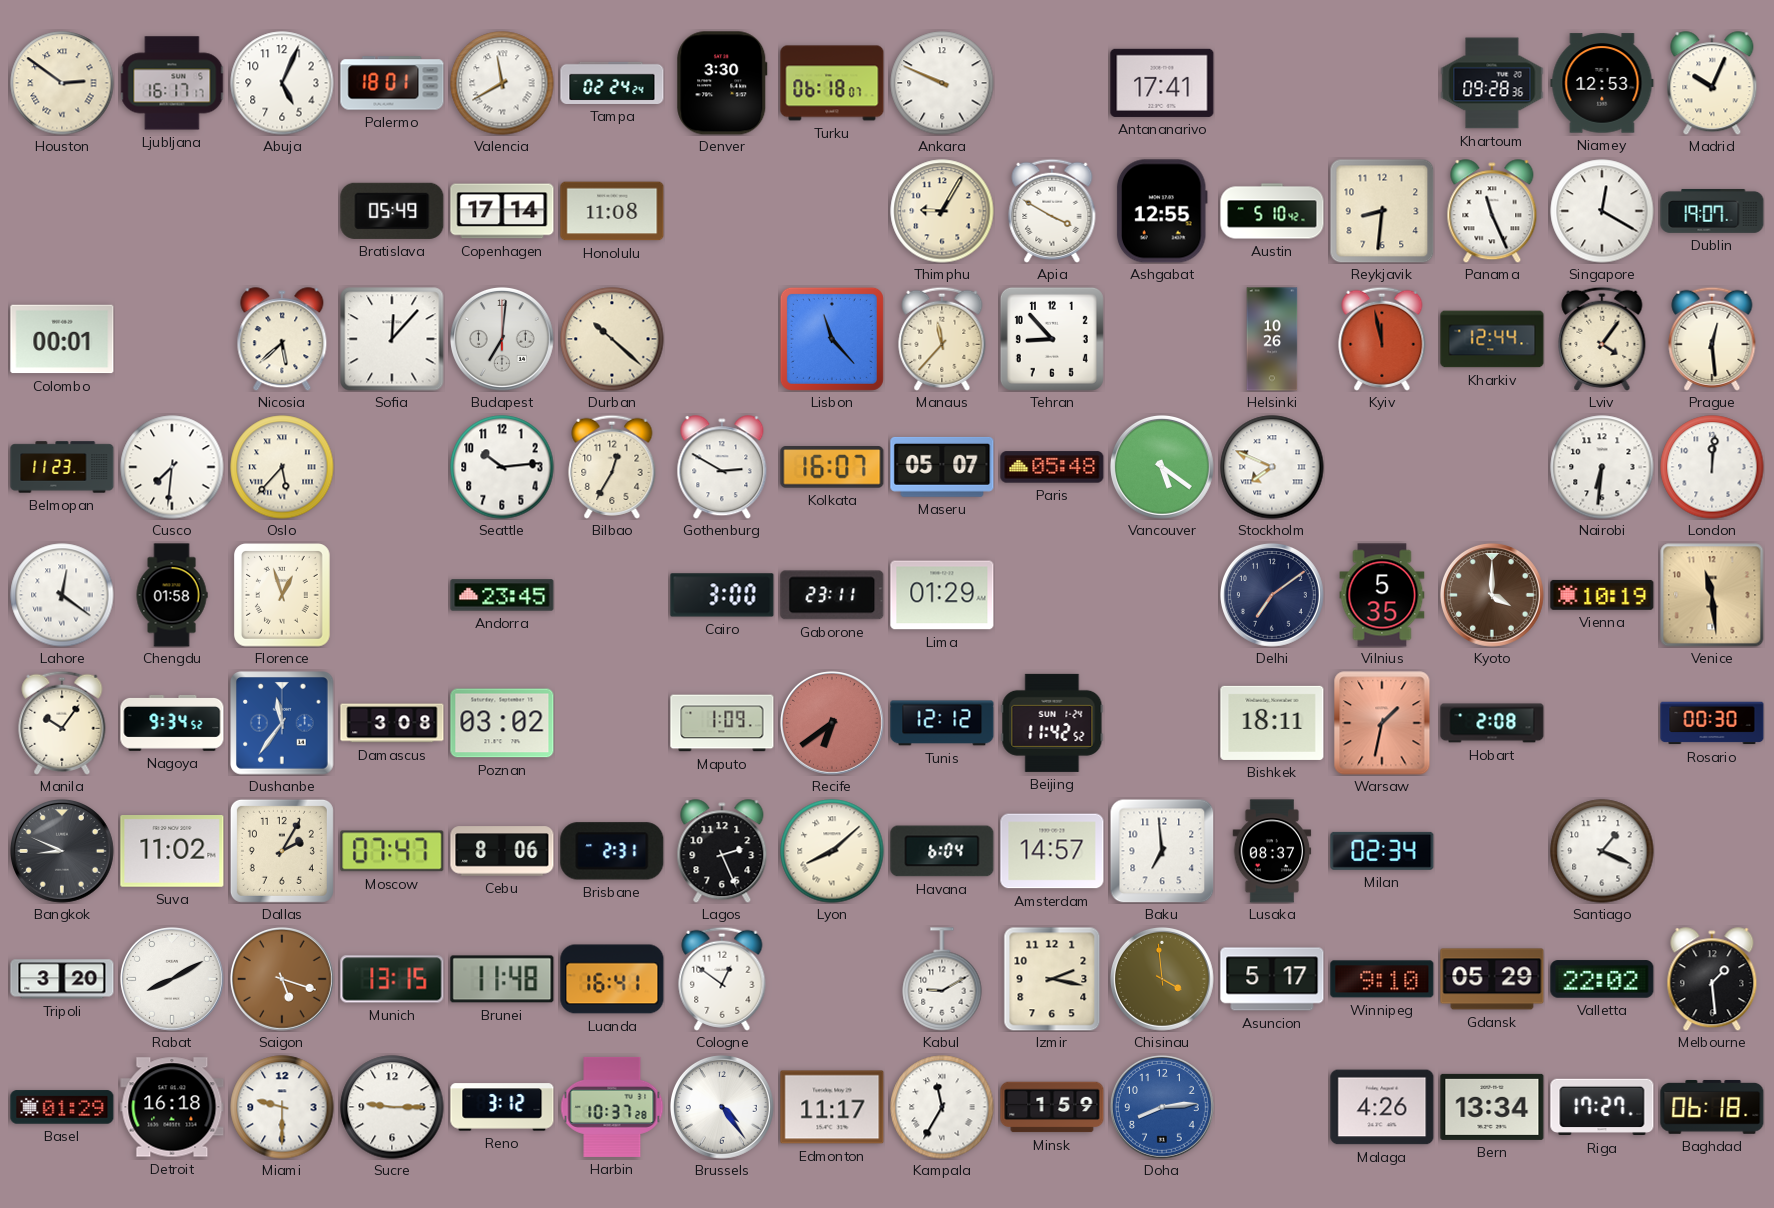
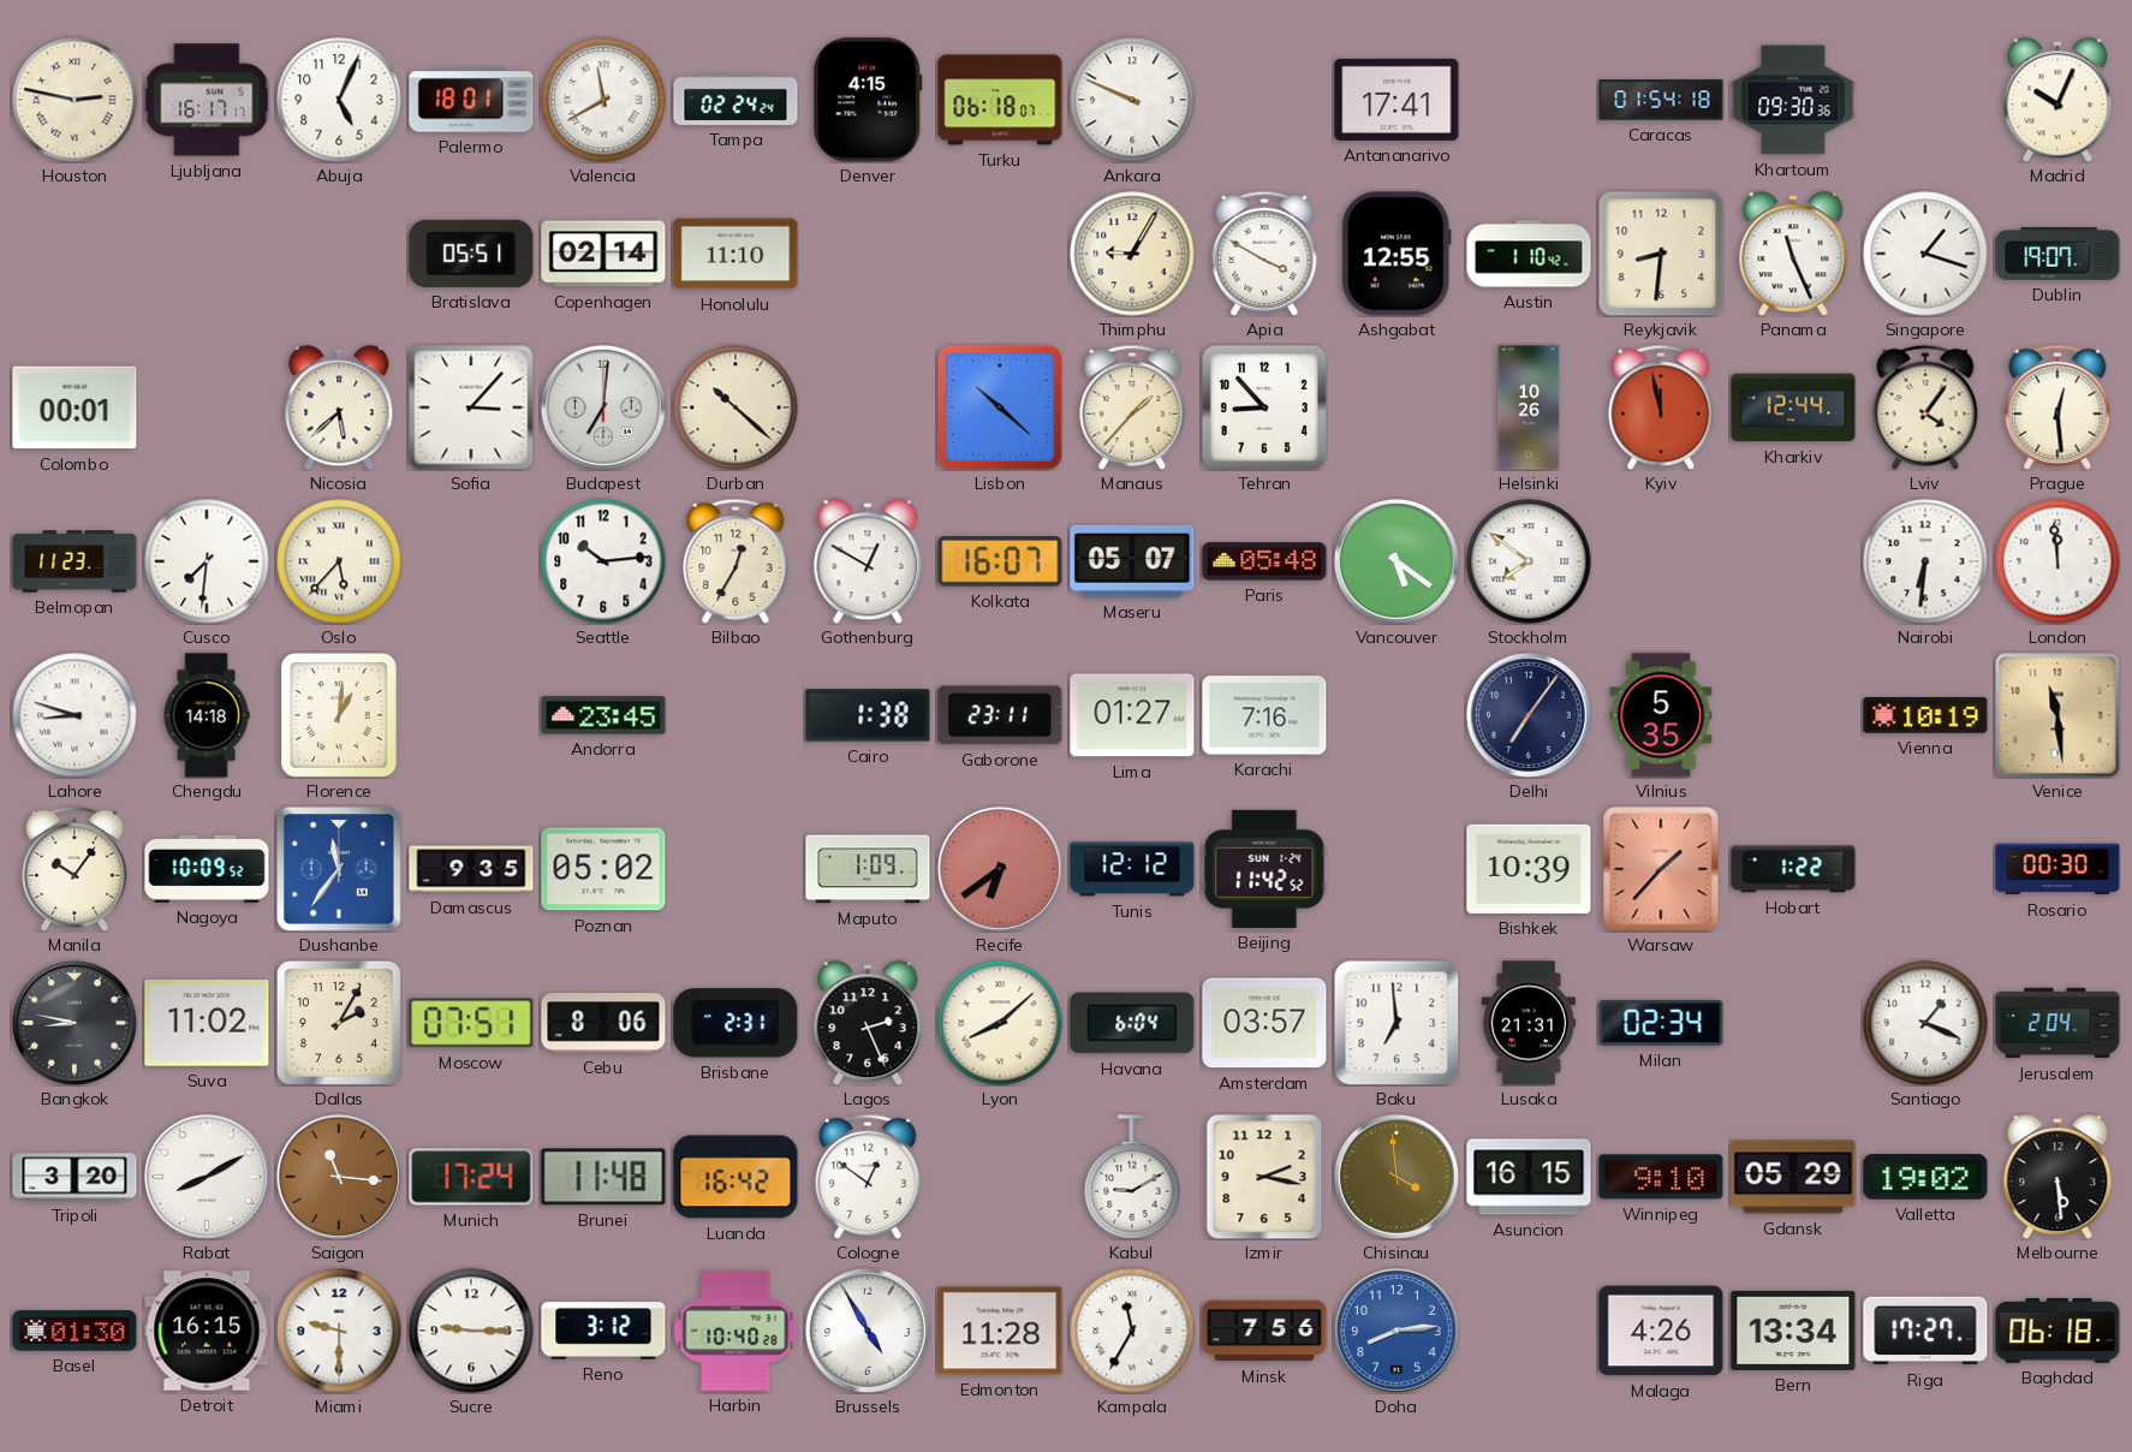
Houston: 2:51 -> 2:47
Denver: 3:30 -> 4:15
Caracas: none -> 01:54
Khartoum: 09:28 -> 09:30
Niamey: 12:53 -> none
Bratislava: 05:49 -> 05:51
Copenhagen: 17:14 -> 02:14
Honolulu: 11:08 -> 11:10
Austin: 5:10 -> 1:10
Singapore: 12:20 -> 1:18
Sofia: 12:07 -> 3:07
Lisbon: 11:23 -> 10:22
Manaus: 11:37 -> 1:37
Gothenburg: 2:50 -> 12:50
Stockholm: 7:49 -> 7:51
London: 12:01 -> 11:59
Lahore: 12:21 -> 8:48
Chengdu: 01:58 -> 14:18
Florence: 12:57 -> 1:01
Cairo: 3:00 -> 1:38
Lima: 01:29 -> 01:27
Karachi: none -> 7:16
Delhi: 7:09 -> 7:06
Kyoto: 4:00 -> none
Nagoya: 9:34 -> 10:09
Damascus: 3:08 -> 9:35
Poznan: 03:02 -> 05:02
Bishkek: 18:11 -> 10:39
Warsaw: 1:32 -> 1:37
Hobart: 2:08 -> 1:22
Bangkok: 8:49 -> 8:47
Moscow: 07:47 -> 07:51
Amsterdam: 14:57 -> 03:57
Lusaka: 08:37 -> 21:31
Jerusalem: none -> 2:04
Saigon: 5:18 -> 11:16
Munich: 13:15 -> 17:24
Luanda: 16:41 -> 16:42
Asuncion: 5:17 -> 16:15
Valletta: 22:02 -> 19:02
Melbourne: 1:29 -> 5:29
Basel: 01:29 -> 01:30
Detroit: 16:18 -> 16:15
Harbin: 10:37 -> 10:40
Brussels: 4:24 -> 4:55
Edmonton: 11:17 -> 11:28
Minsk: 1:59 -> 7:56
